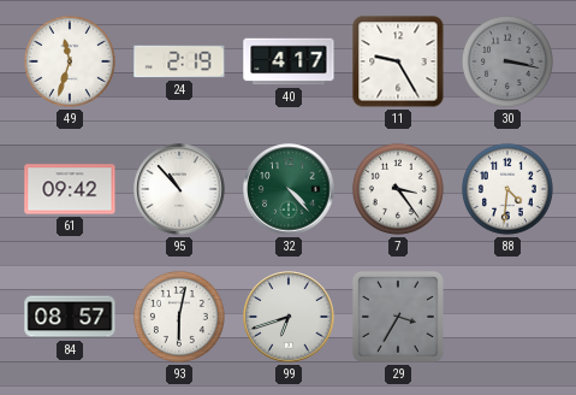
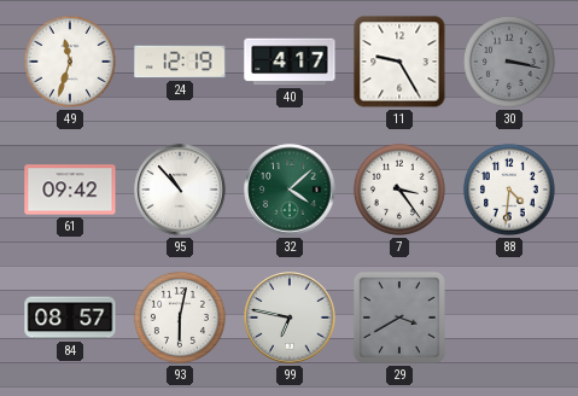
24: 2:19 -> 12:19
32: 4:23 -> 4:08
99: 6:42 -> 6:47
29: 3:35 -> 3:40
